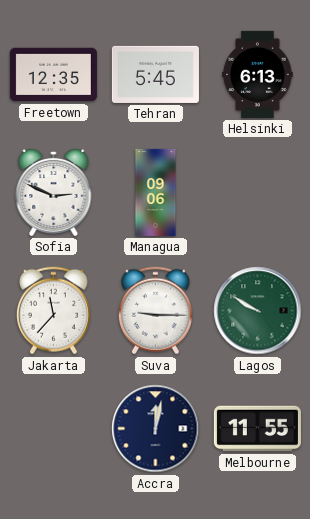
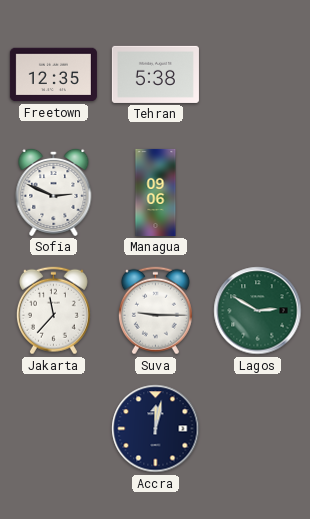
Tehran: 5:45 -> 5:38
Helsinki: 6:13 -> none
Lagos: 9:50 -> 2:50
Melbourne: 11:55 -> none
